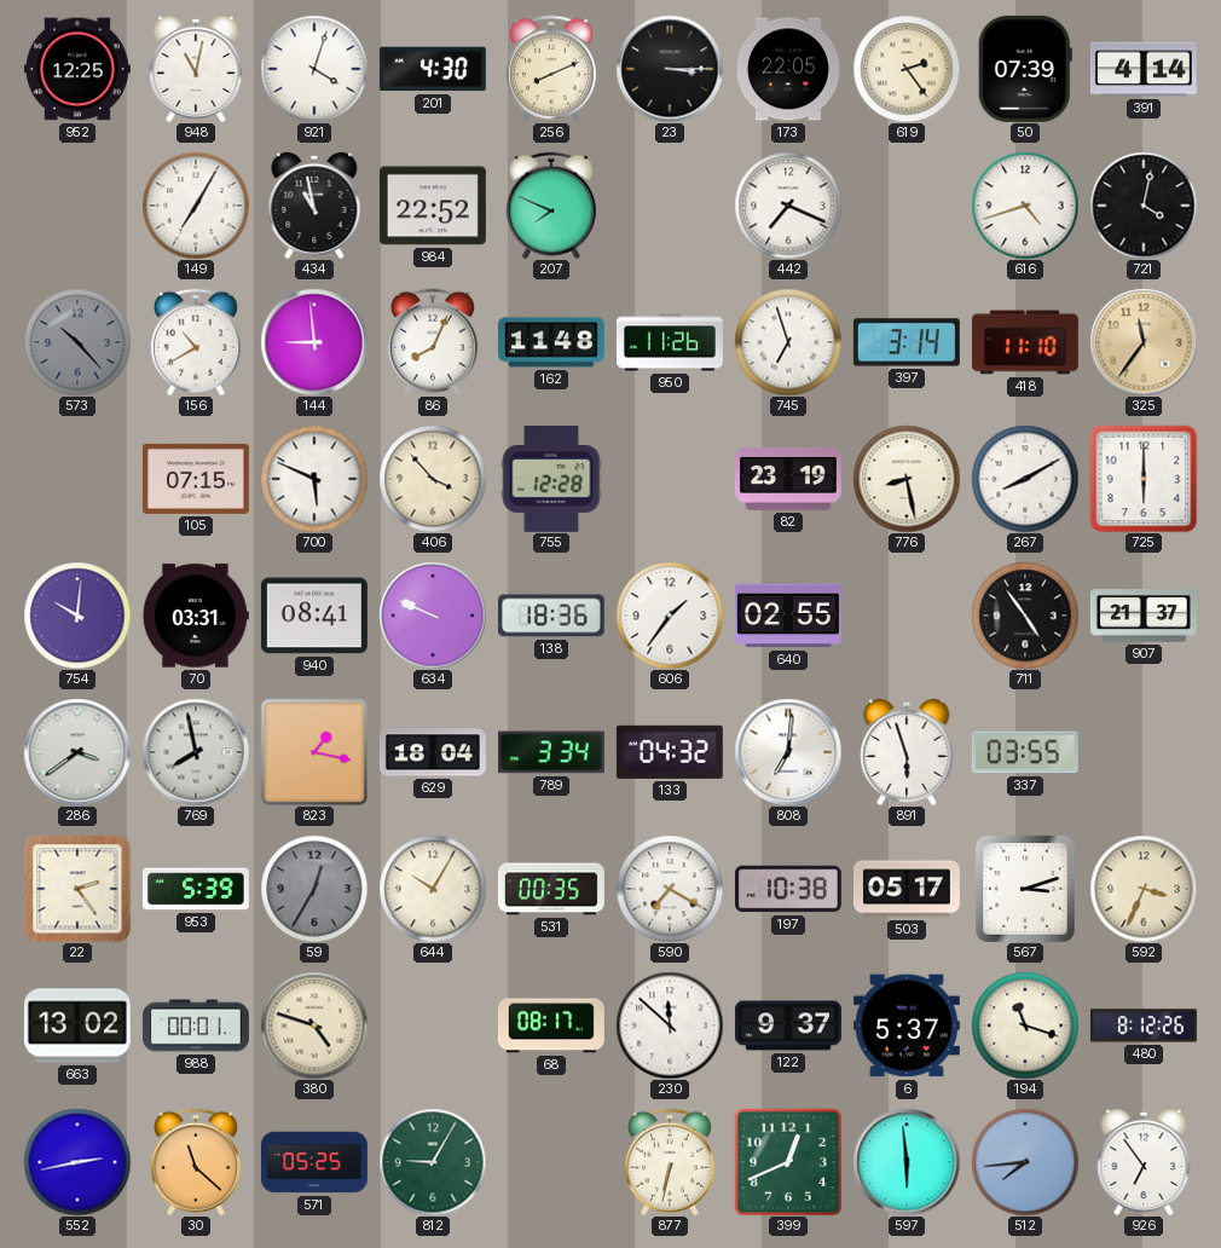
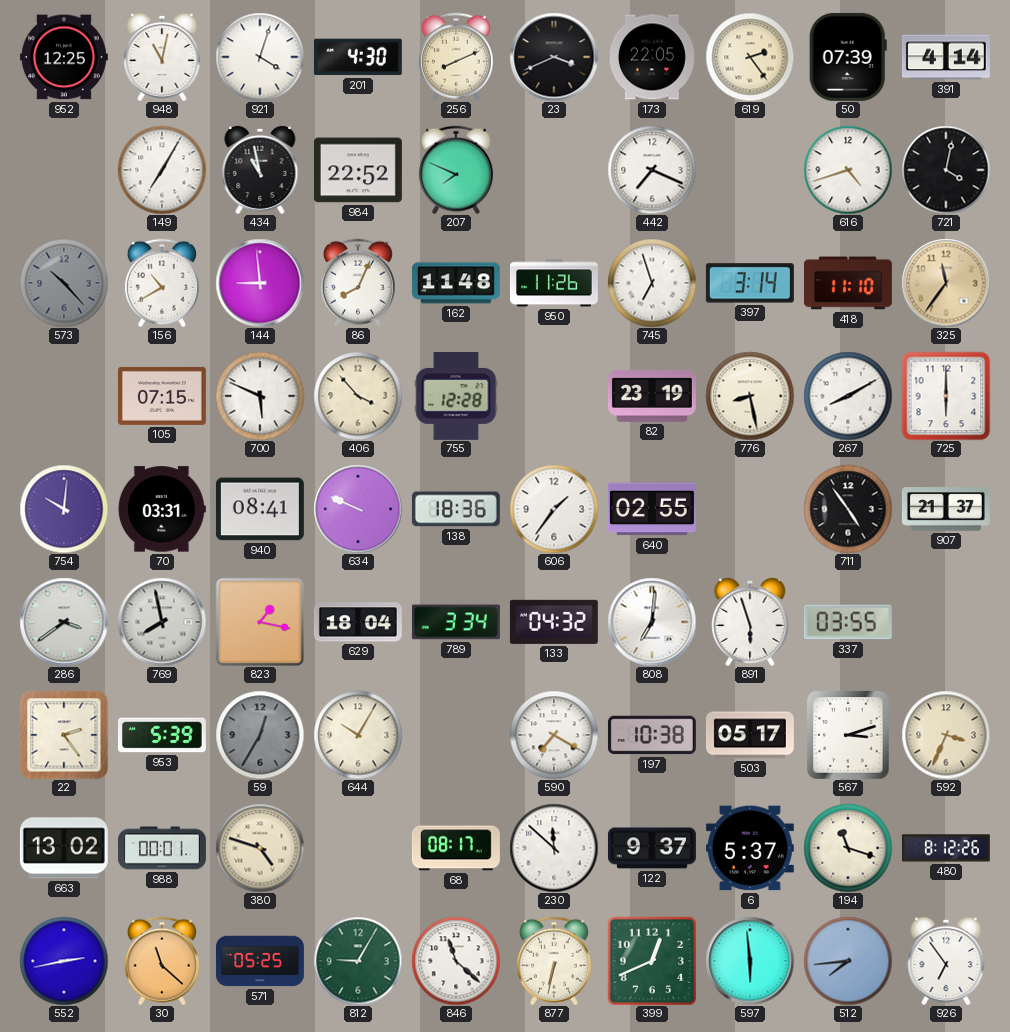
23: 3:15 -> 3:41
531: 00:35 -> none
846: none -> 11:22
